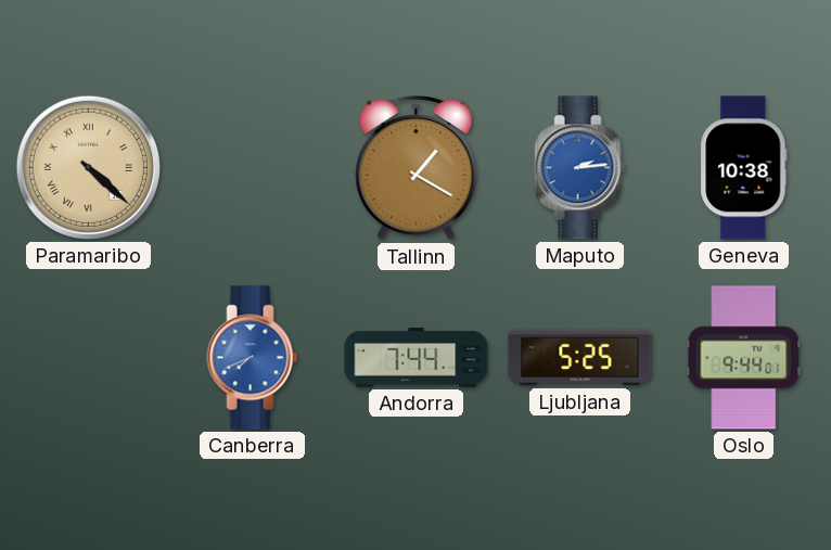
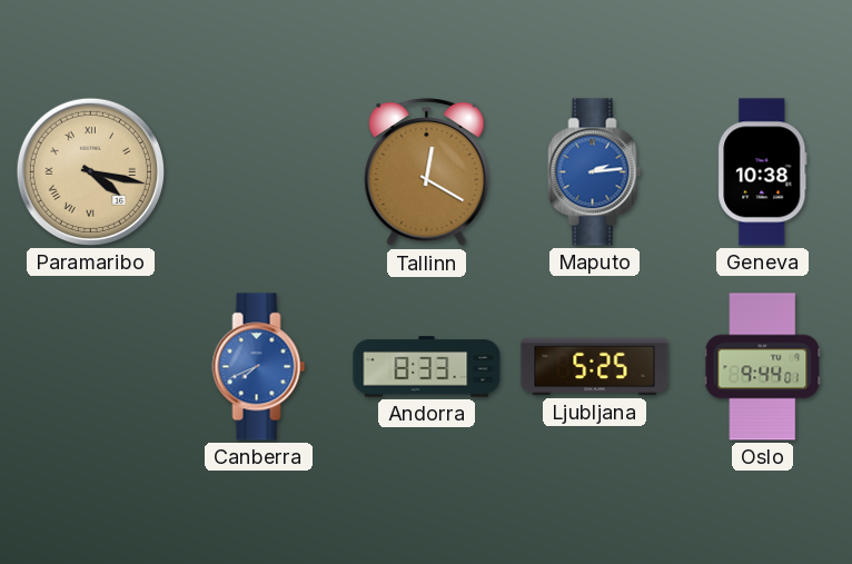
Paramaribo: 4:22 -> 4:17
Tallinn: 1:20 -> 12:20
Andorra: 7:44 -> 8:33
